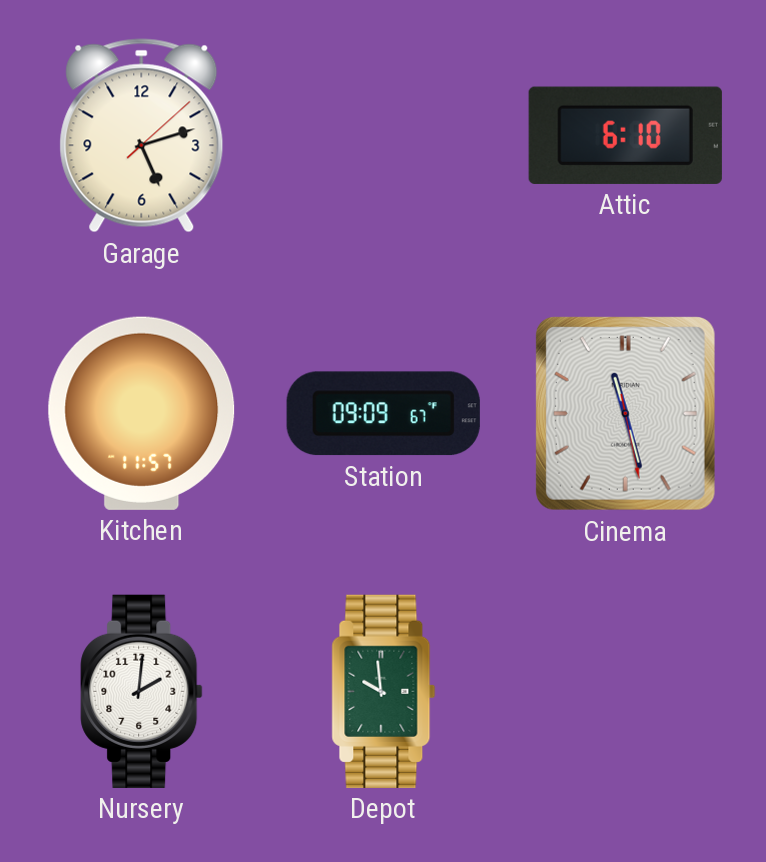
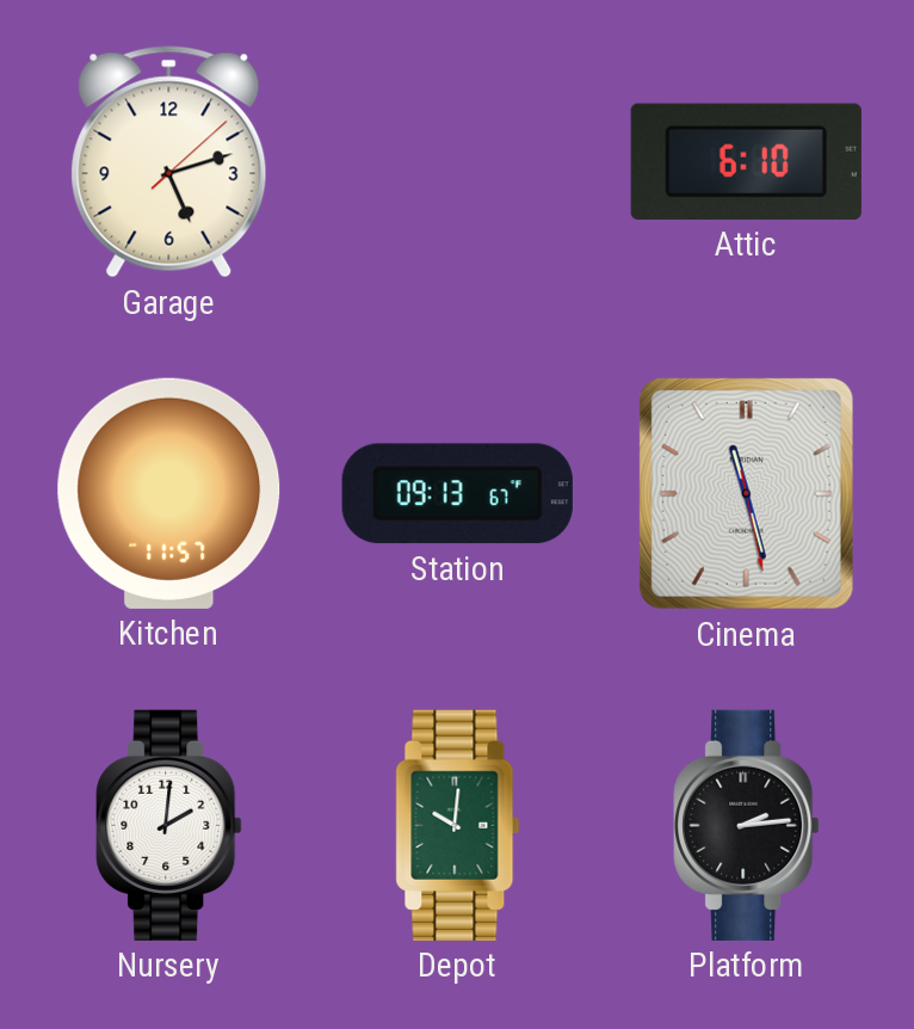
Station: 09:09 -> 09:13
Depot: 9:59 -> 10:01
Platform: none -> 2:14
